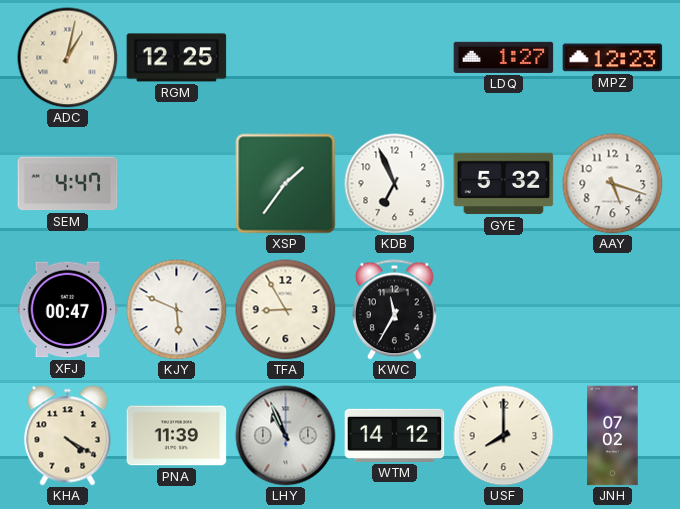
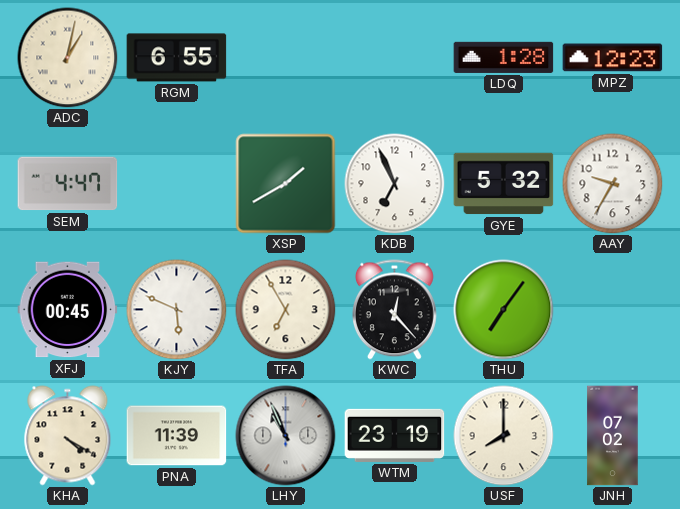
RGM: 12:25 -> 6:55
LDQ: 1:27 -> 1:28
XSP: 1:36 -> 1:40
AAY: 5:18 -> 9:35
XFJ: 00:47 -> 00:45
TFA: 8:55 -> 6:55
KWC: 11:35 -> 12:23
THU: none -> 7:06
WTM: 14:12 -> 23:19
